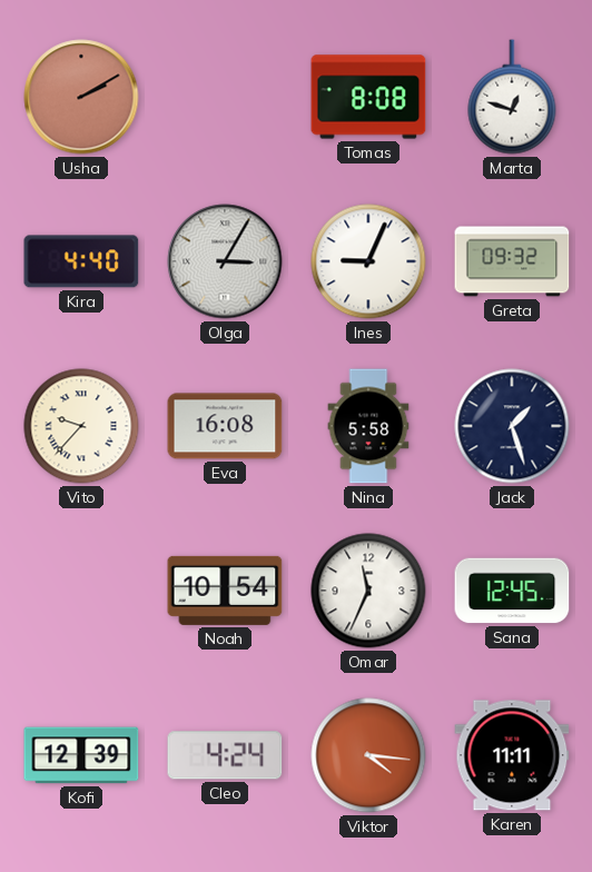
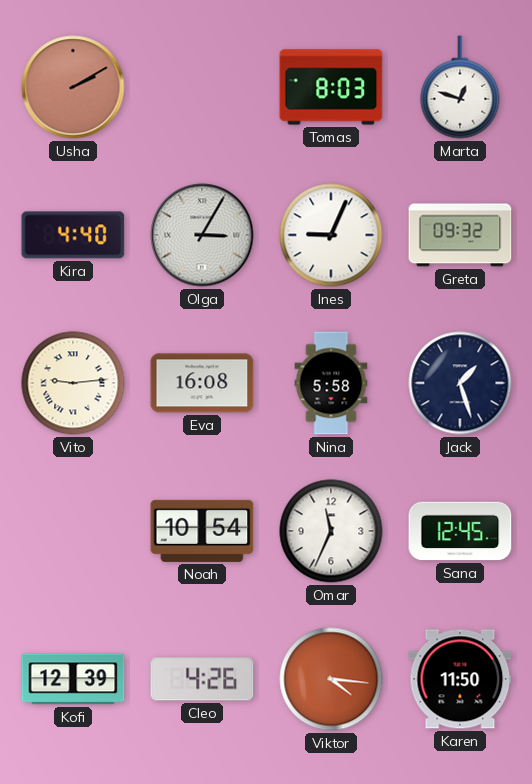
Tomas: 8:08 -> 8:03
Vito: 9:37 -> 9:14
Cleo: 4:24 -> 4:26
Karen: 11:11 -> 11:50
